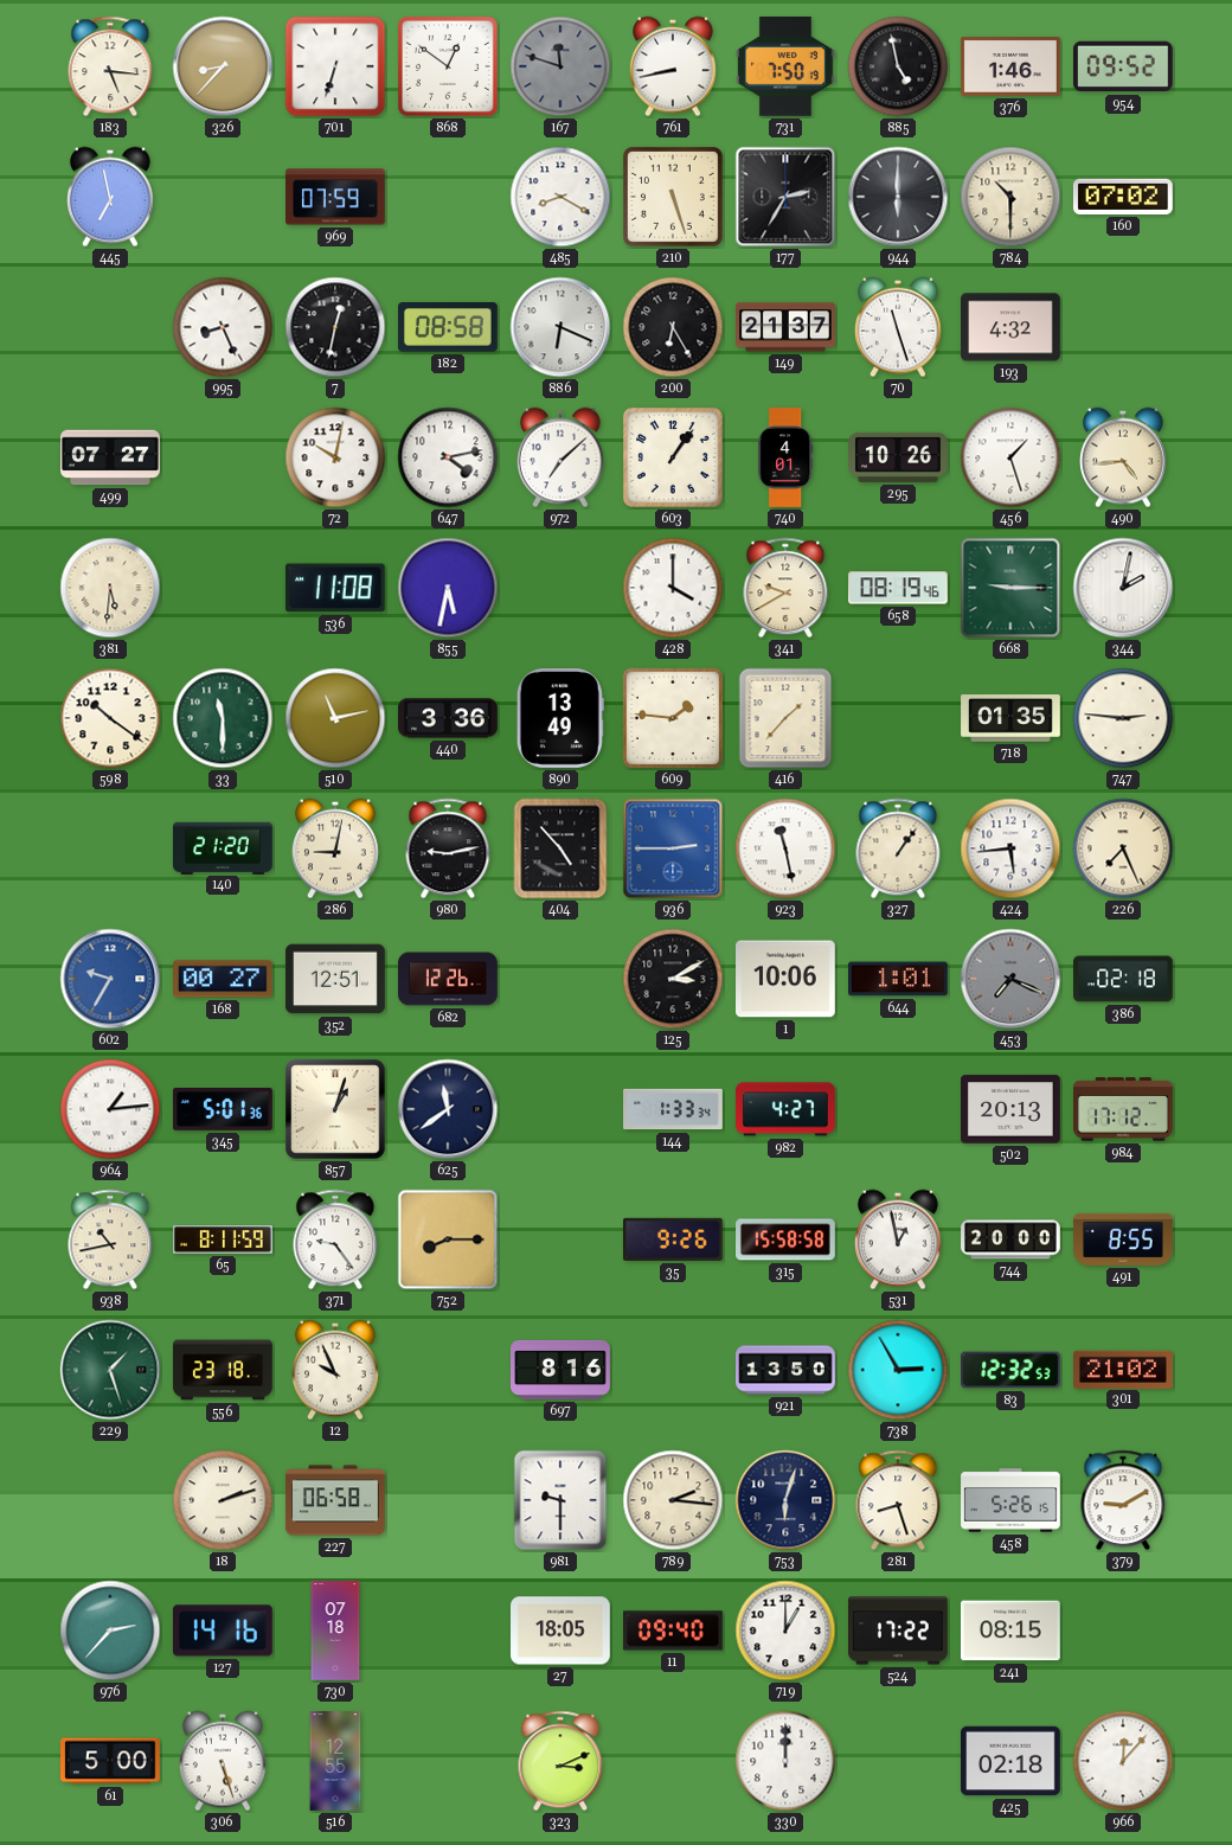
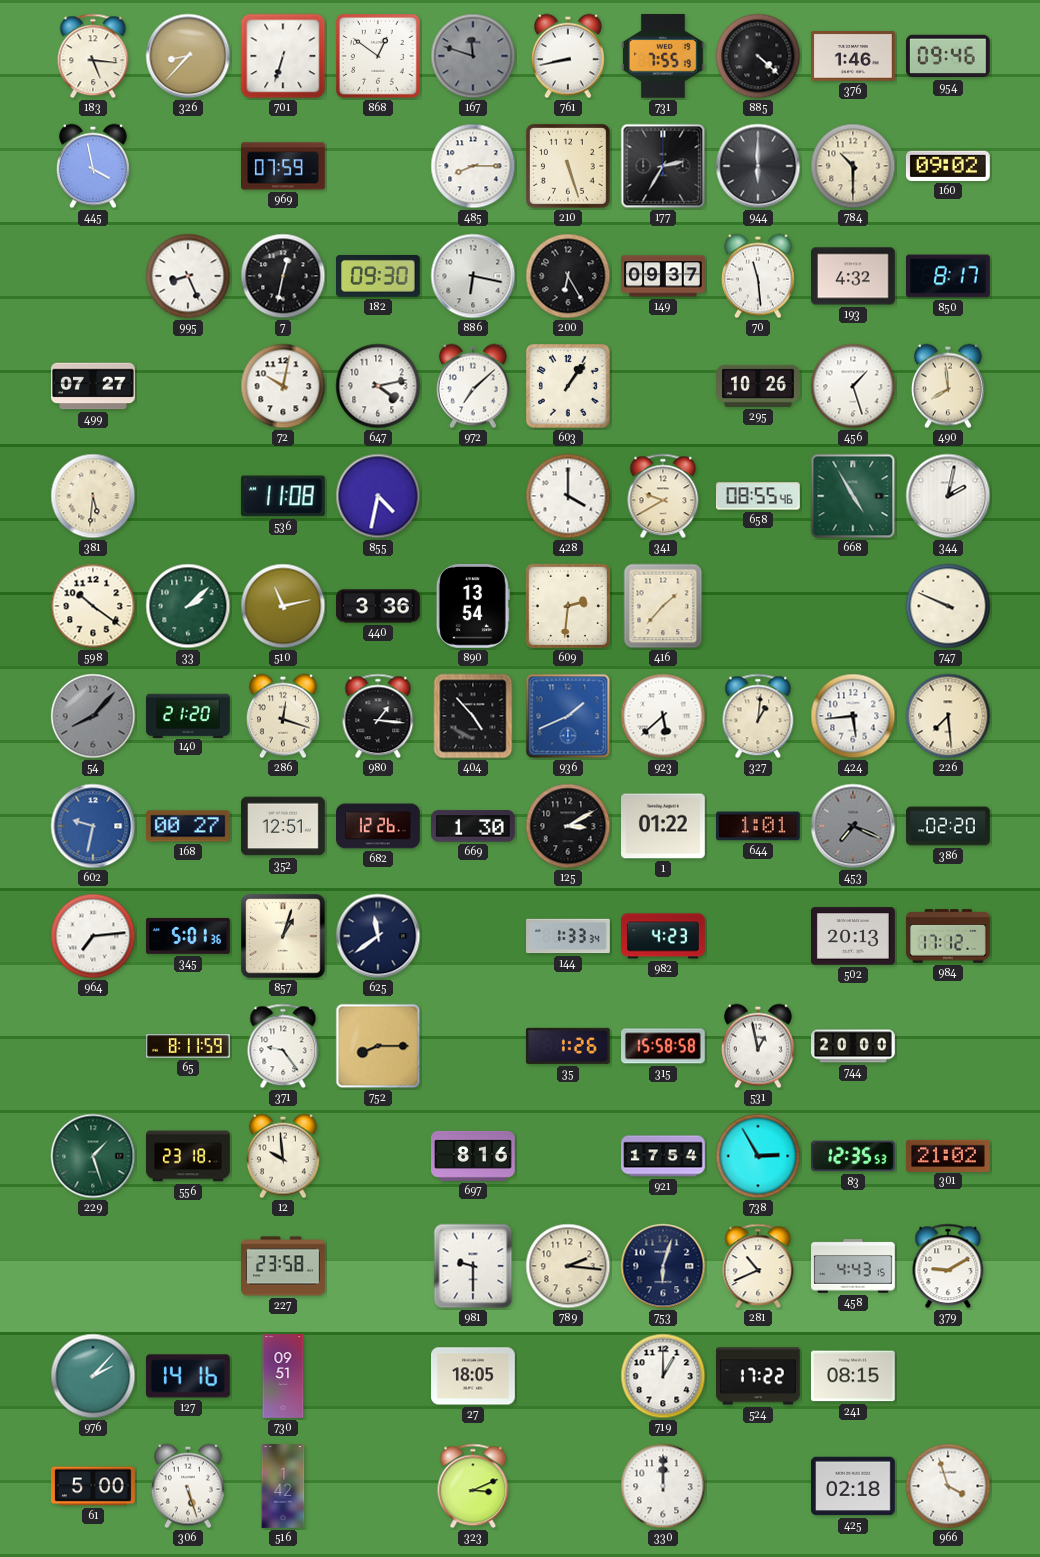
731: 7:50 -> 7:55
885: 4:58 -> 4:22
954: 09:52 -> 09:46
445: 6:58 -> 3:58
485: 8:20 -> 8:15
160: 07:02 -> 09:02
182: 08:58 -> 09:30
886: 6:19 -> 6:17
149: 21:37 -> 09:37
70: 11:27 -> 11:29
850: none -> 8:17
740: 4:01 -> none
490: 4:44 -> 7:59
855: 5:32 -> 4:32
658: 08:19 -> 08:55
668: 9:15 -> 4:55
33: 11:30 -> 2:08
890: 13:49 -> 13:54
609: 1:46 -> 2:31
718: 01:35 -> none
747: 2:46 -> 9:49
54: none -> 8:07
286: 9:02 -> 12:18
980: 9:13 -> 1:16
936: 2:45 -> 1:41
923: 11:28 -> 5:38
327: 1:06 -> 1:01
226: 7:26 -> 7:29
602: 9:35 -> 9:32
669: none -> 1:30
1: 10:06 -> 01:22
386: 02:18 -> 02:20
964: 1:14 -> 7:14
982: 4:27 -> 4:23
938: 10:43 -> none
35: 9:26 -> 1:26
491: 8:55 -> none
12: 9:56 -> 9:59
921: 13:50 -> 17:54
83: 12:32 -> 12:35
18: 2:12 -> none
227: 06:58 -> 23:58
281: 8:27 -> 10:41
458: 5:26 -> 4:43
976: 2:37 -> 2:07
730: 07:18 -> 09:51
11: 09:40 -> none
516: 12:55 -> 1:42
966: 12:07 -> 3:57
